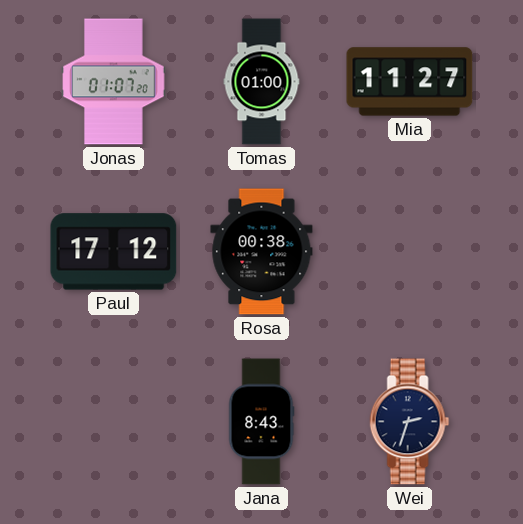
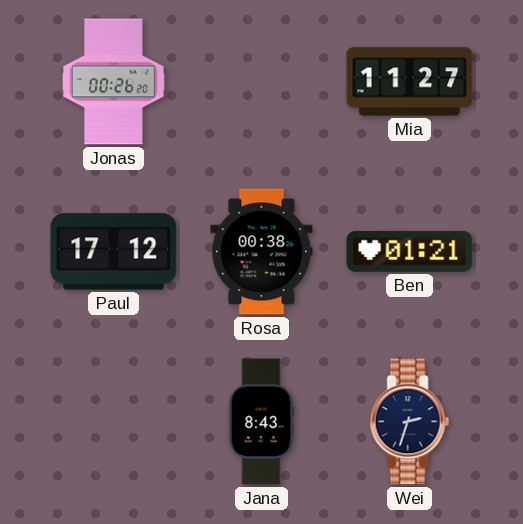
Jonas: 01:07 -> 00:26
Tomas: 01:00 -> none
Ben: none -> 01:21
